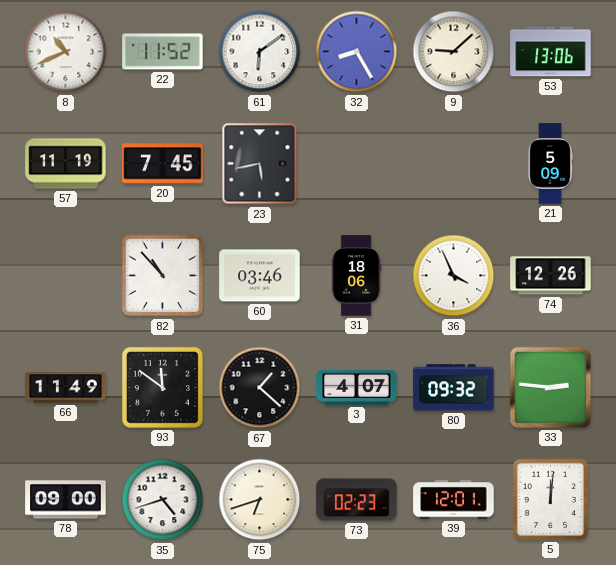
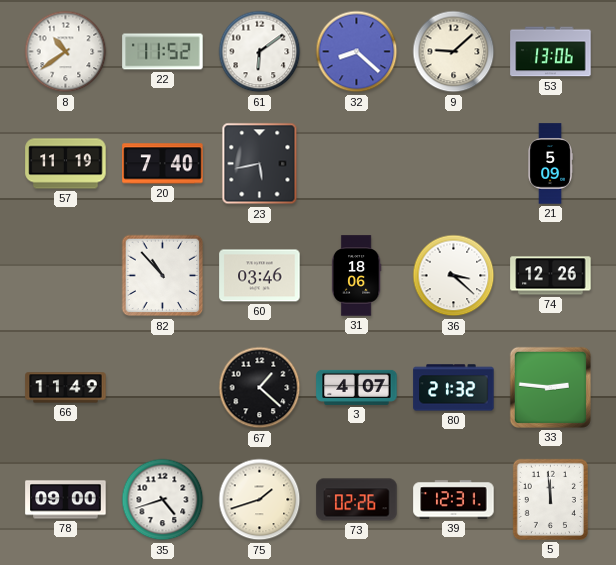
8: 10:41 -> 10:39
32: 8:25 -> 8:22
20: 7:45 -> 7:40
36: 3:56 -> 3:22
93: 11:51 -> none
80: 09:32 -> 21:32
75: 6:42 -> 1:42
73: 02:23 -> 02:26
39: 12:01 -> 12:31
5: 12:01 -> 11:59
